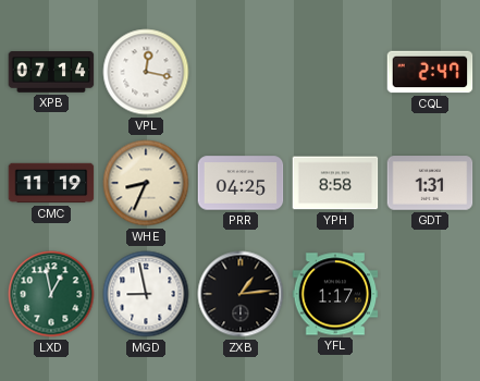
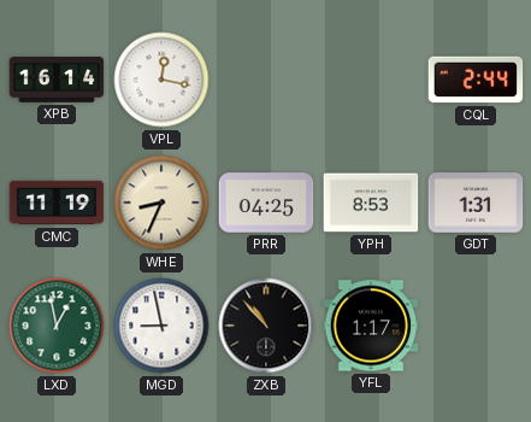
XPB: 07:14 -> 16:14
CQL: 2:47 -> 2:44
YPH: 8:58 -> 8:53
ZXB: 1:14 -> 10:53
